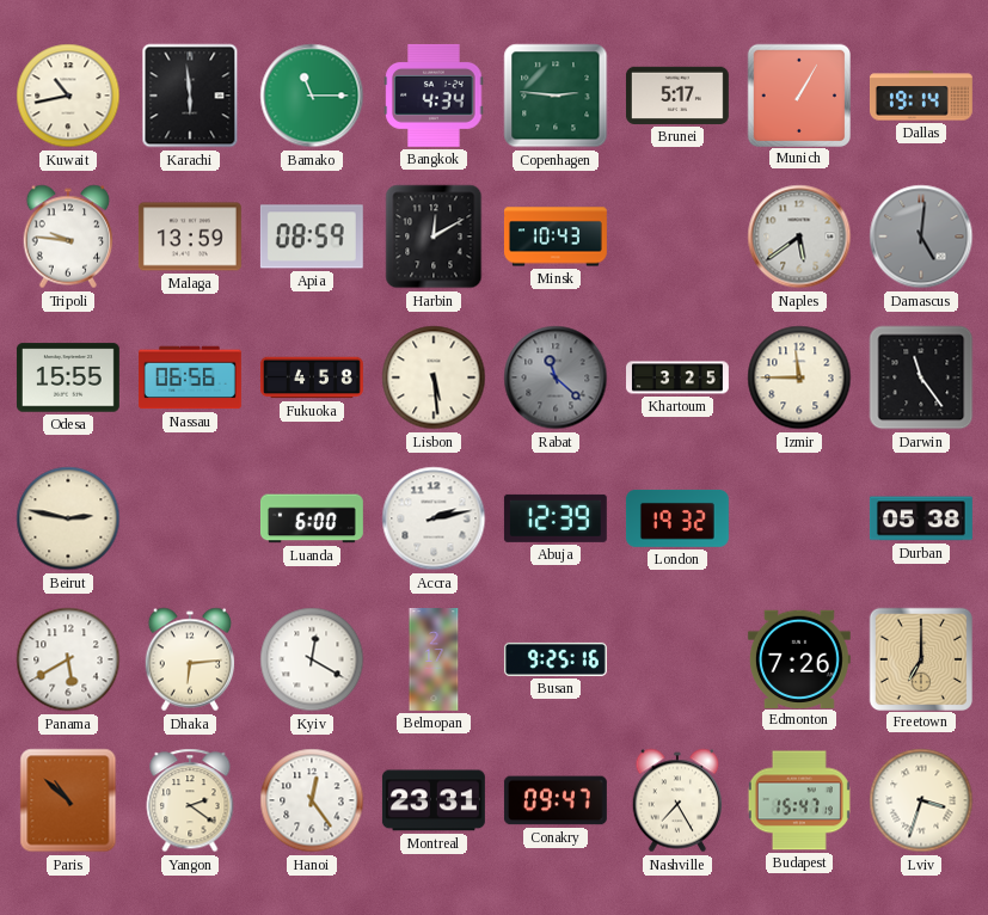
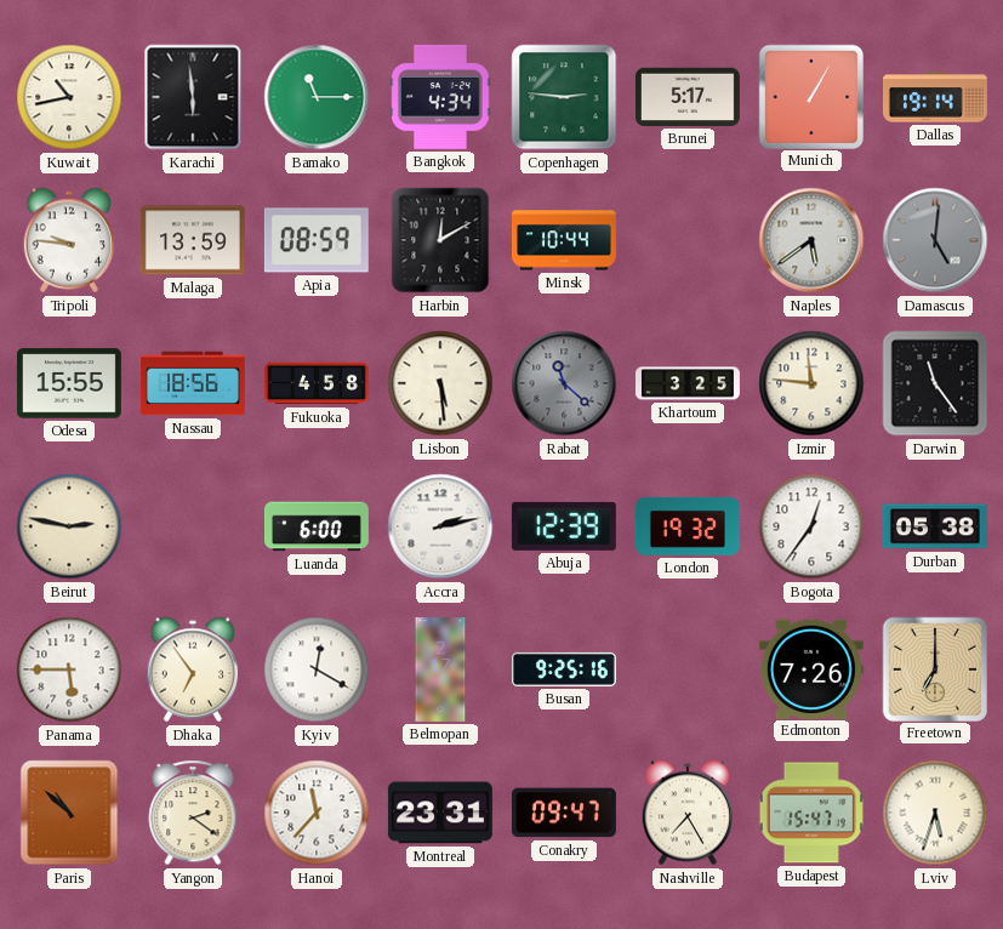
Minsk: 10:43 -> 10:44
Nassau: 06:56 -> 18:56
Izmir: 11:45 -> 11:46
Bogota: none -> 12:36
Panama: 5:40 -> 5:45
Dhaka: 6:14 -> 6:54
Hanoi: 12:24 -> 11:37
Lviv: 3:33 -> 5:33
